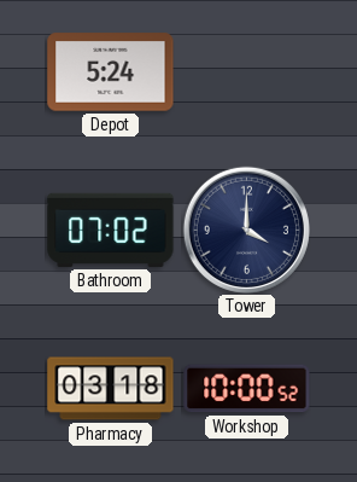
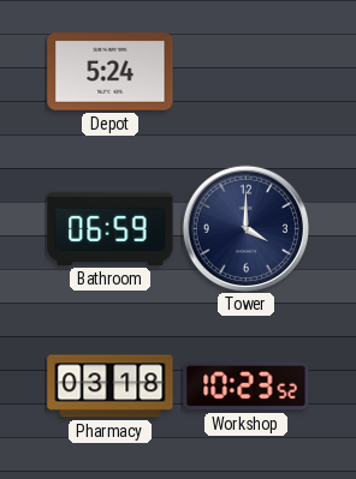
Bathroom: 07:02 -> 06:59
Workshop: 10:00 -> 10:23
